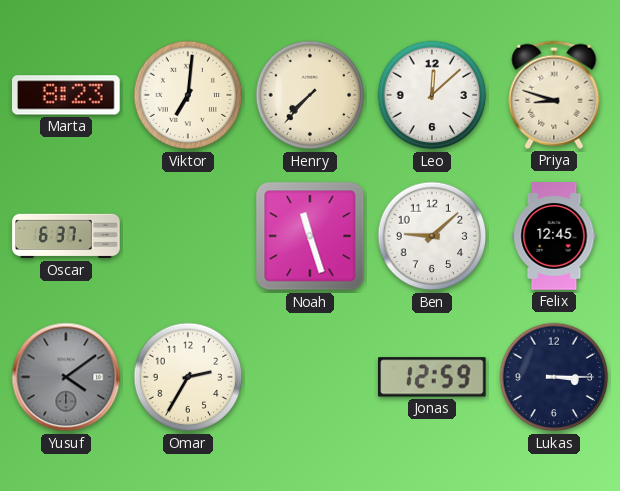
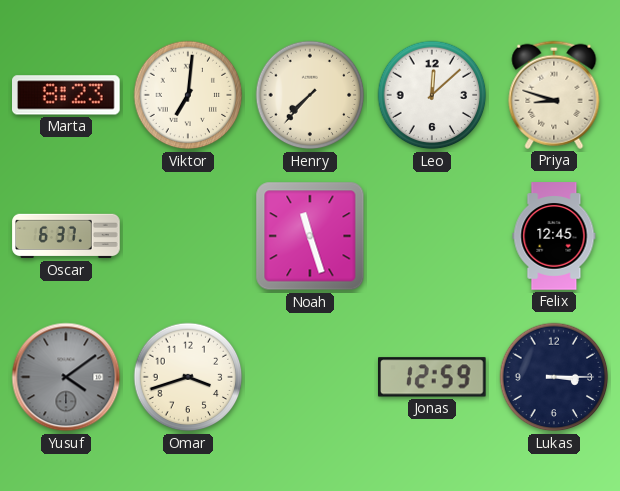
Ben: 9:08 -> none
Omar: 2:35 -> 3:42
